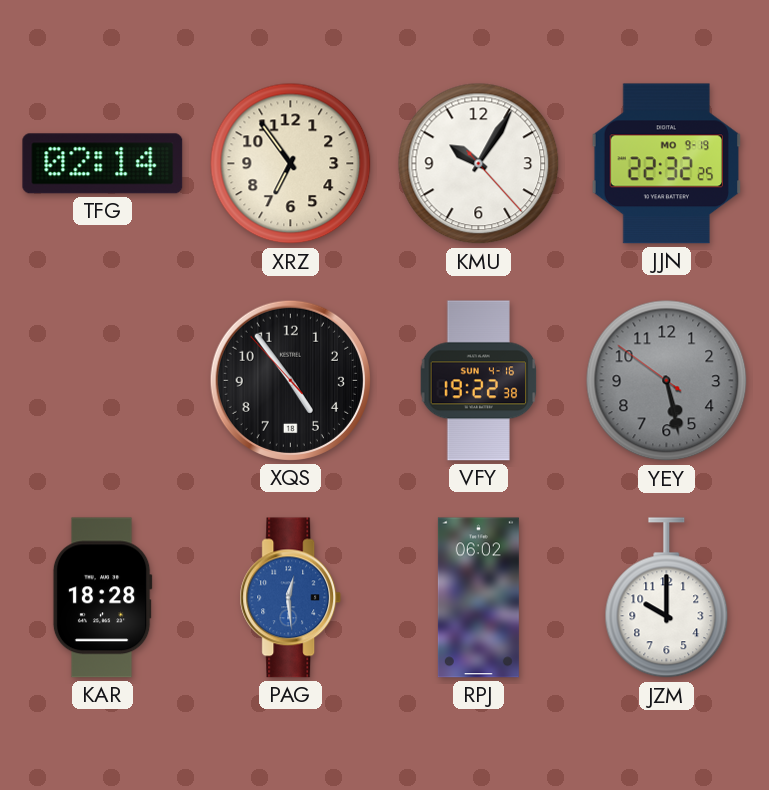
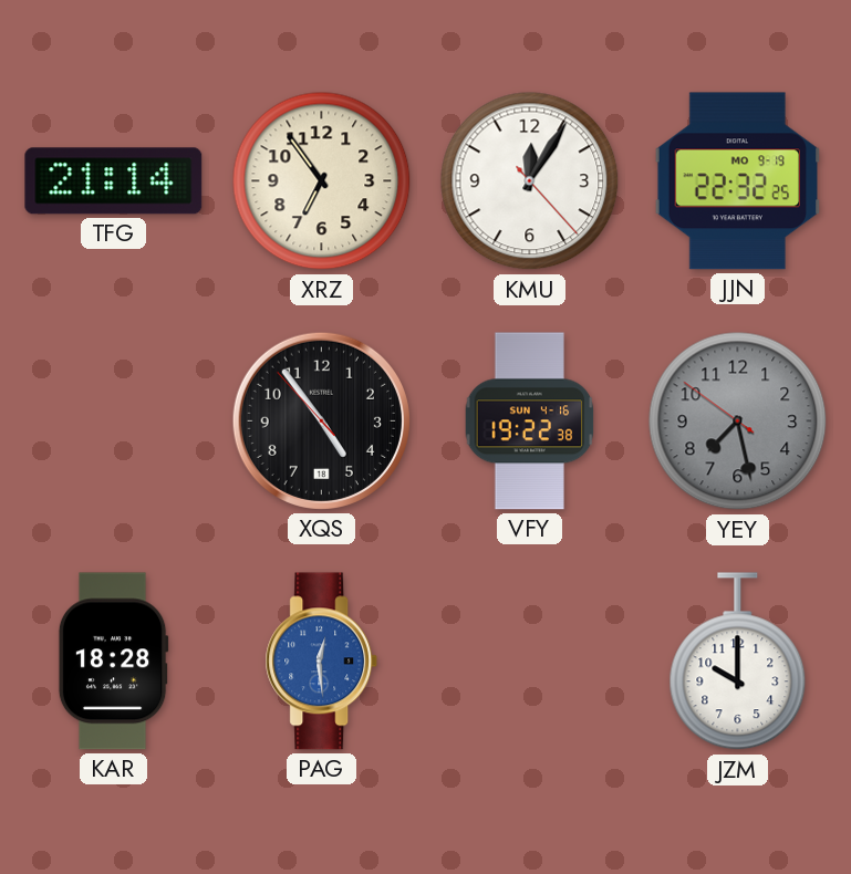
TFG: 02:14 -> 21:14
KMU: 10:05 -> 12:05
YEY: 5:27 -> 7:27
RPJ: 06:02 -> none
